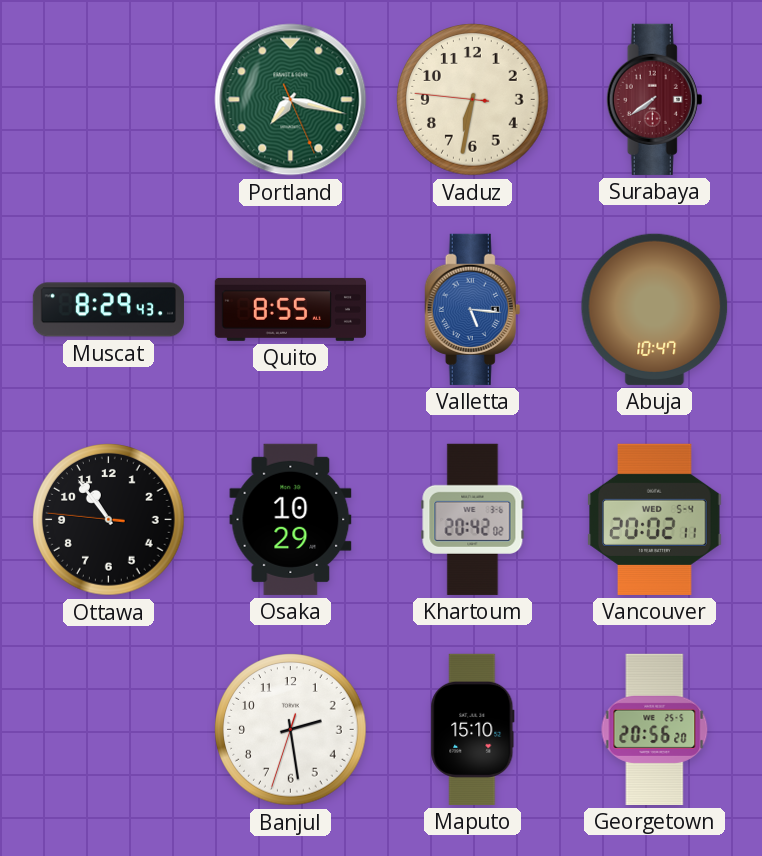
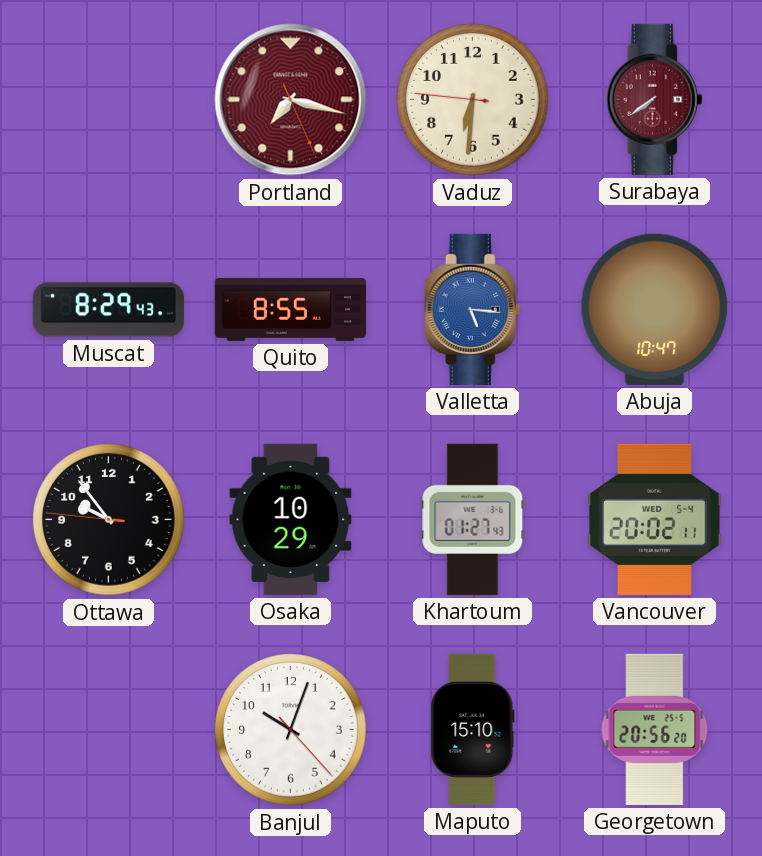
Portland dial: green -> burgundy
Vaduz: 6:31 -> 6:30
Ottawa: 10:53 -> 9:53
Khartoum: 20:42 -> 01:27
Banjul: 2:28 -> 10:03
